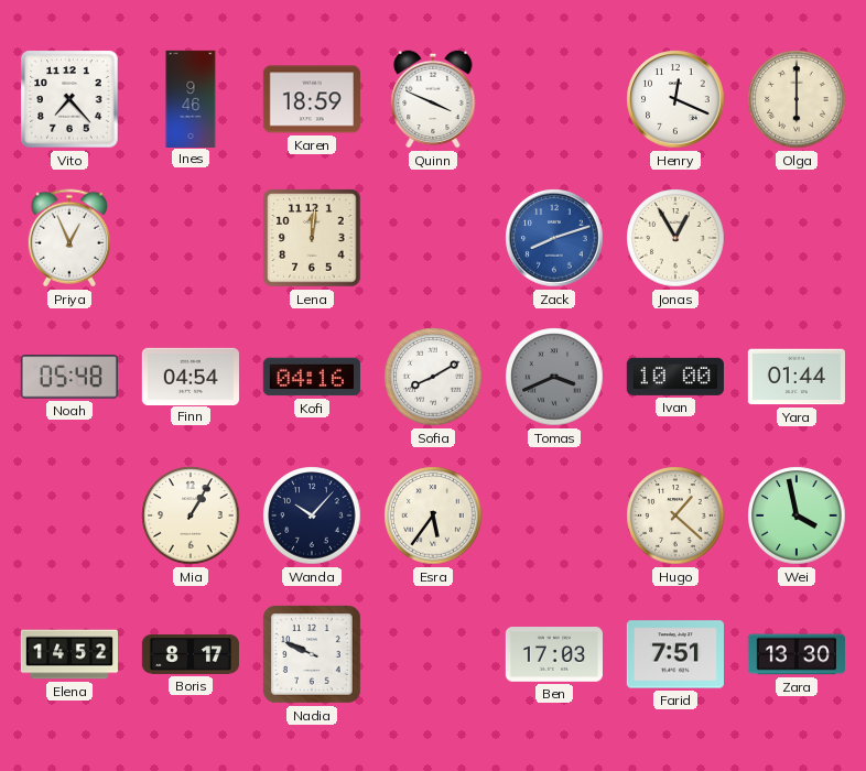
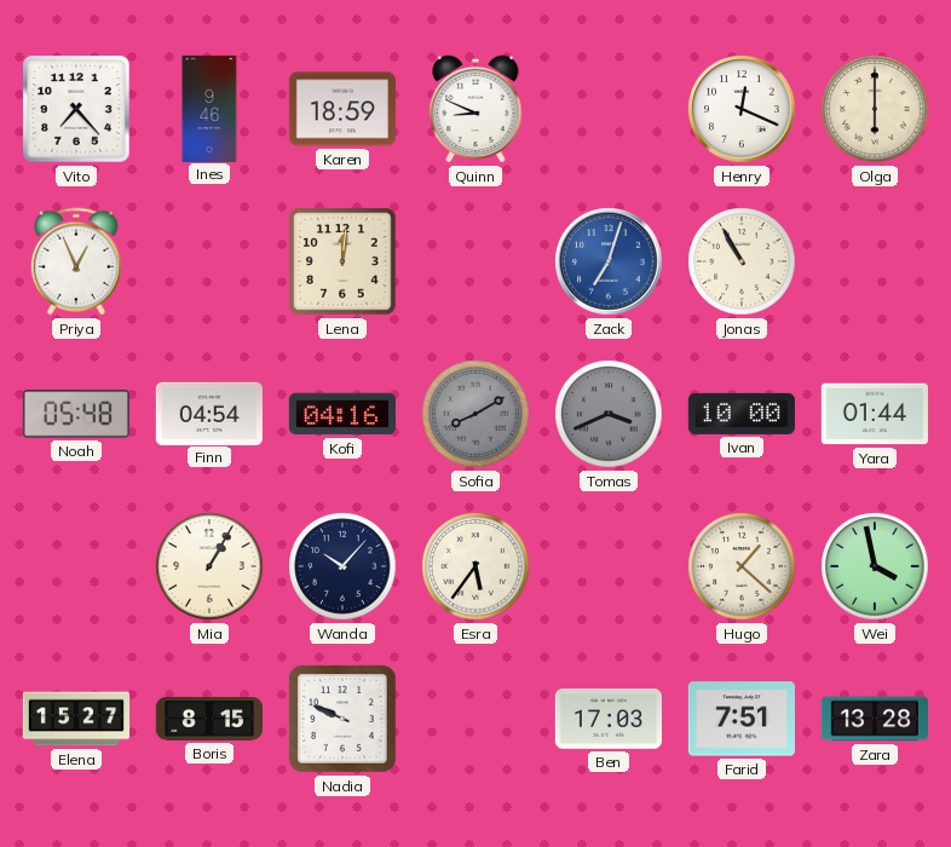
Quinn: 3:49 -> 8:49
Zack: 8:12 -> 7:03
Jonas: 12:55 -> 10:55
Sofia dial: white -> grey
Elena: 14:52 -> 15:27
Boris: 8:17 -> 8:15
Zara: 13:30 -> 13:28
